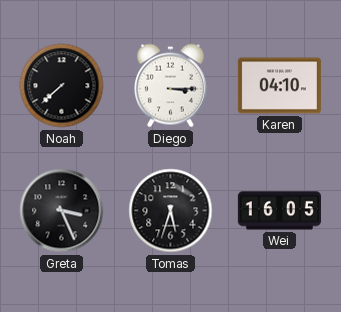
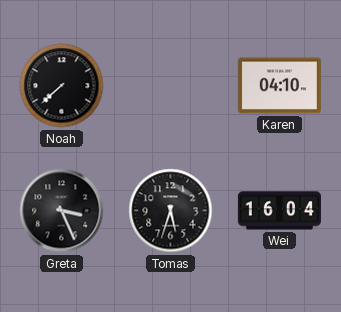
Diego: 3:15 -> none
Wei: 16:05 -> 16:04
